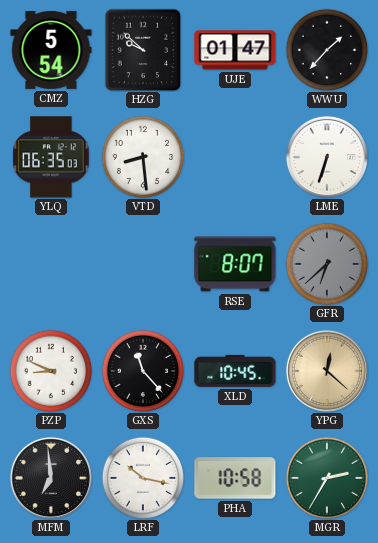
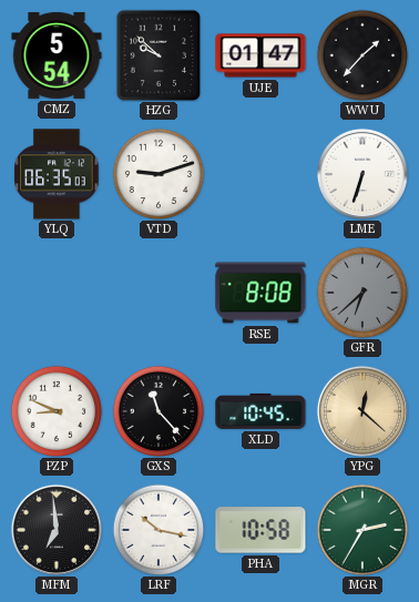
VTD: 8:29 -> 9:12
RSE: 8:07 -> 8:08
